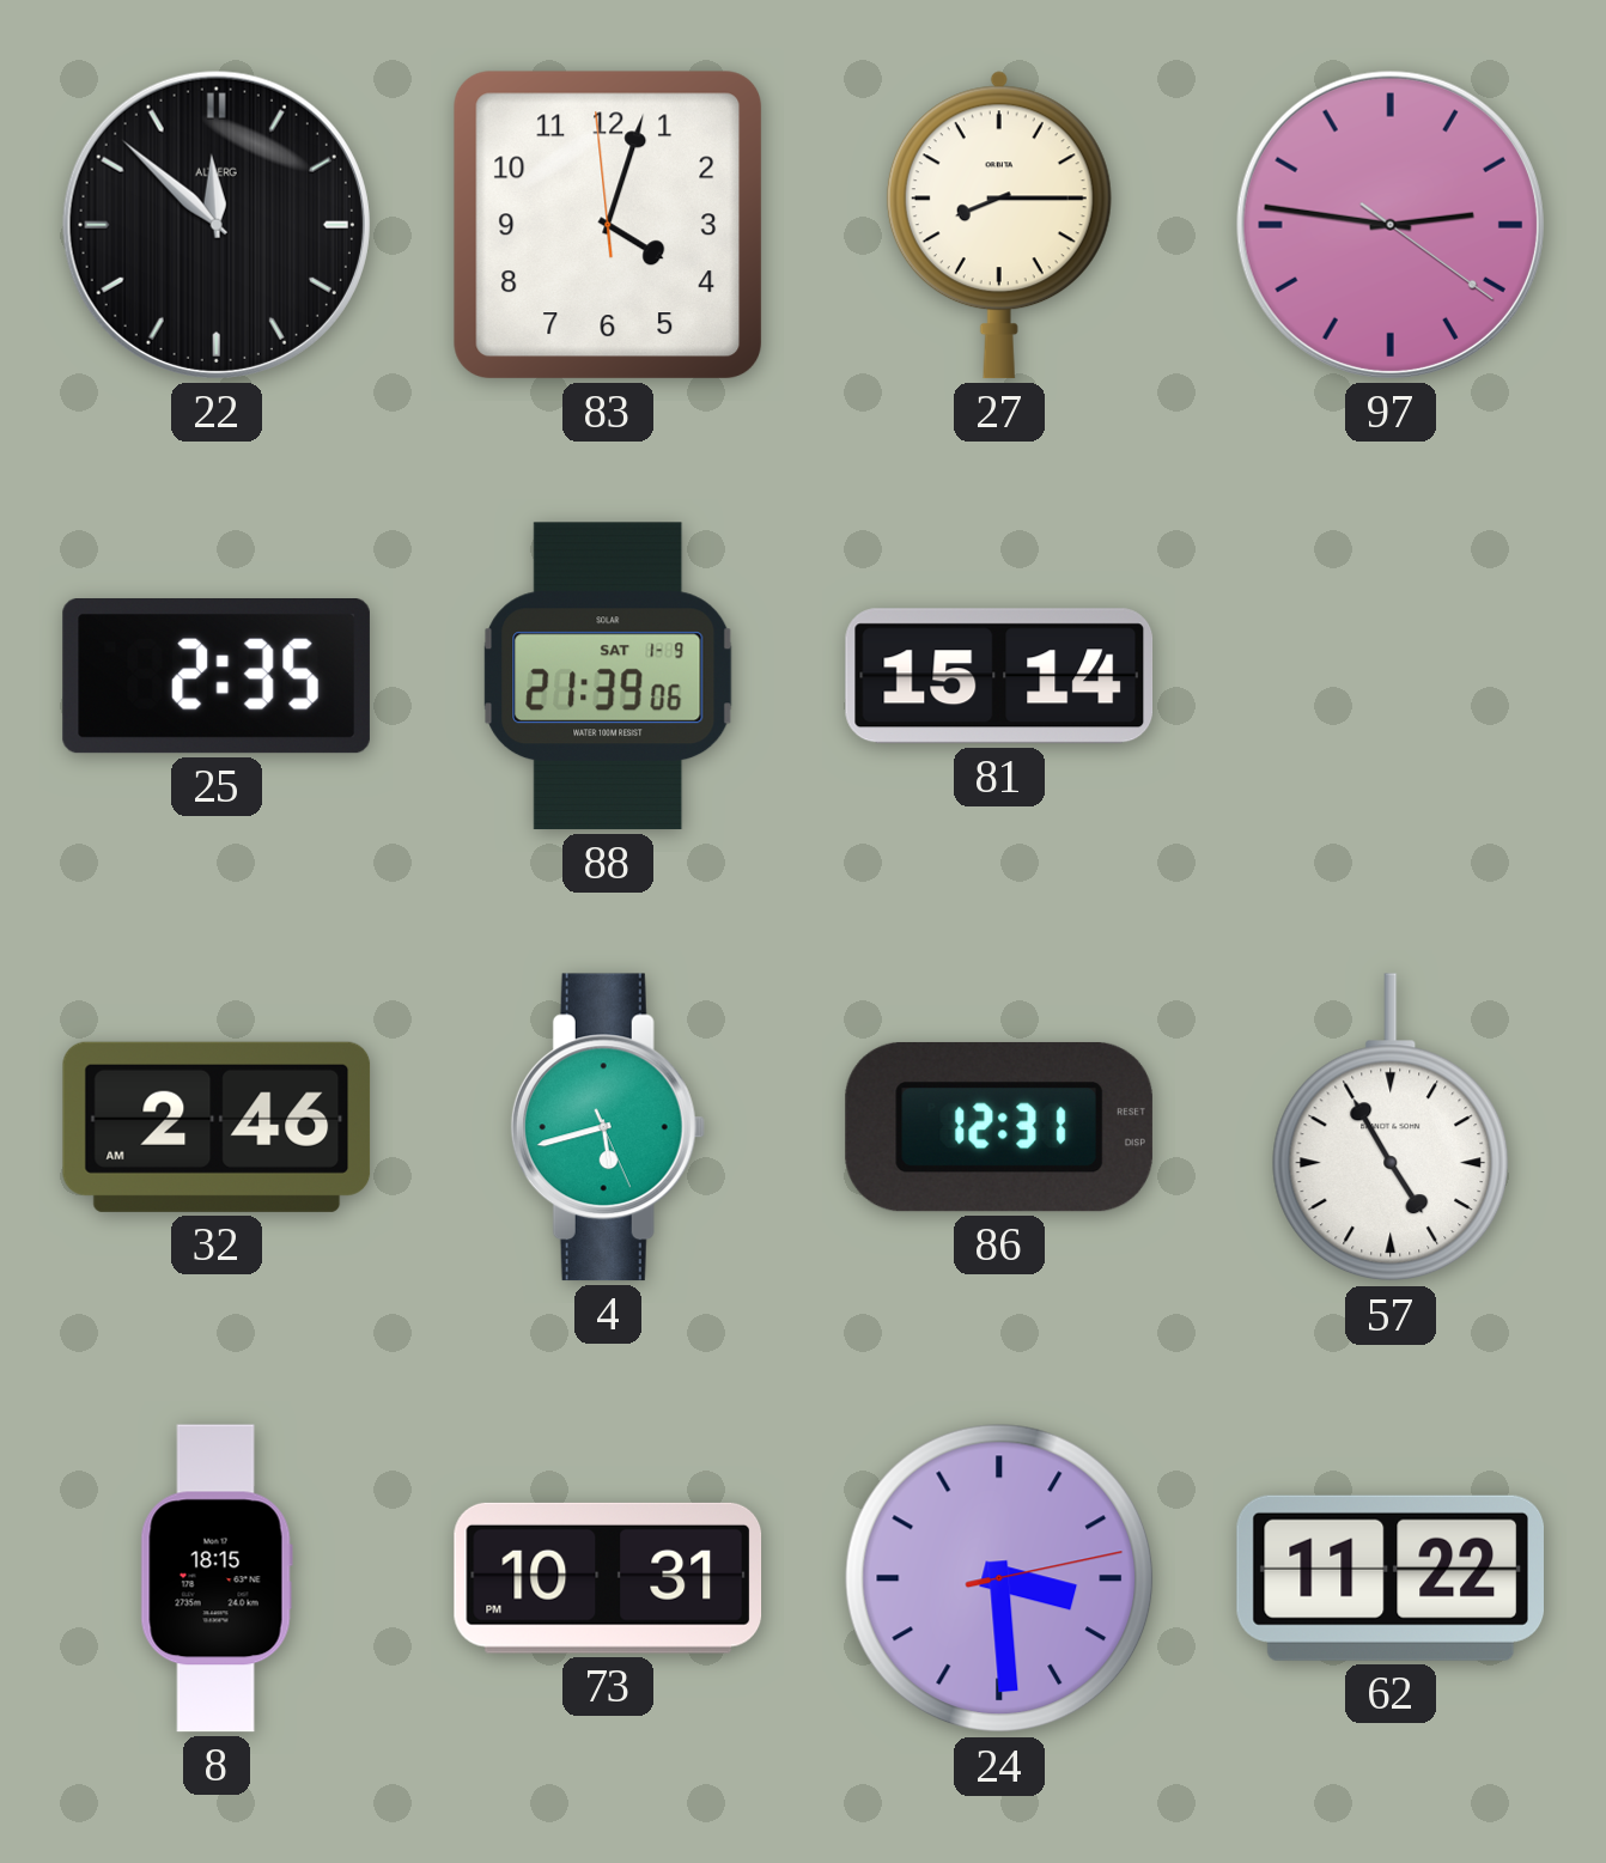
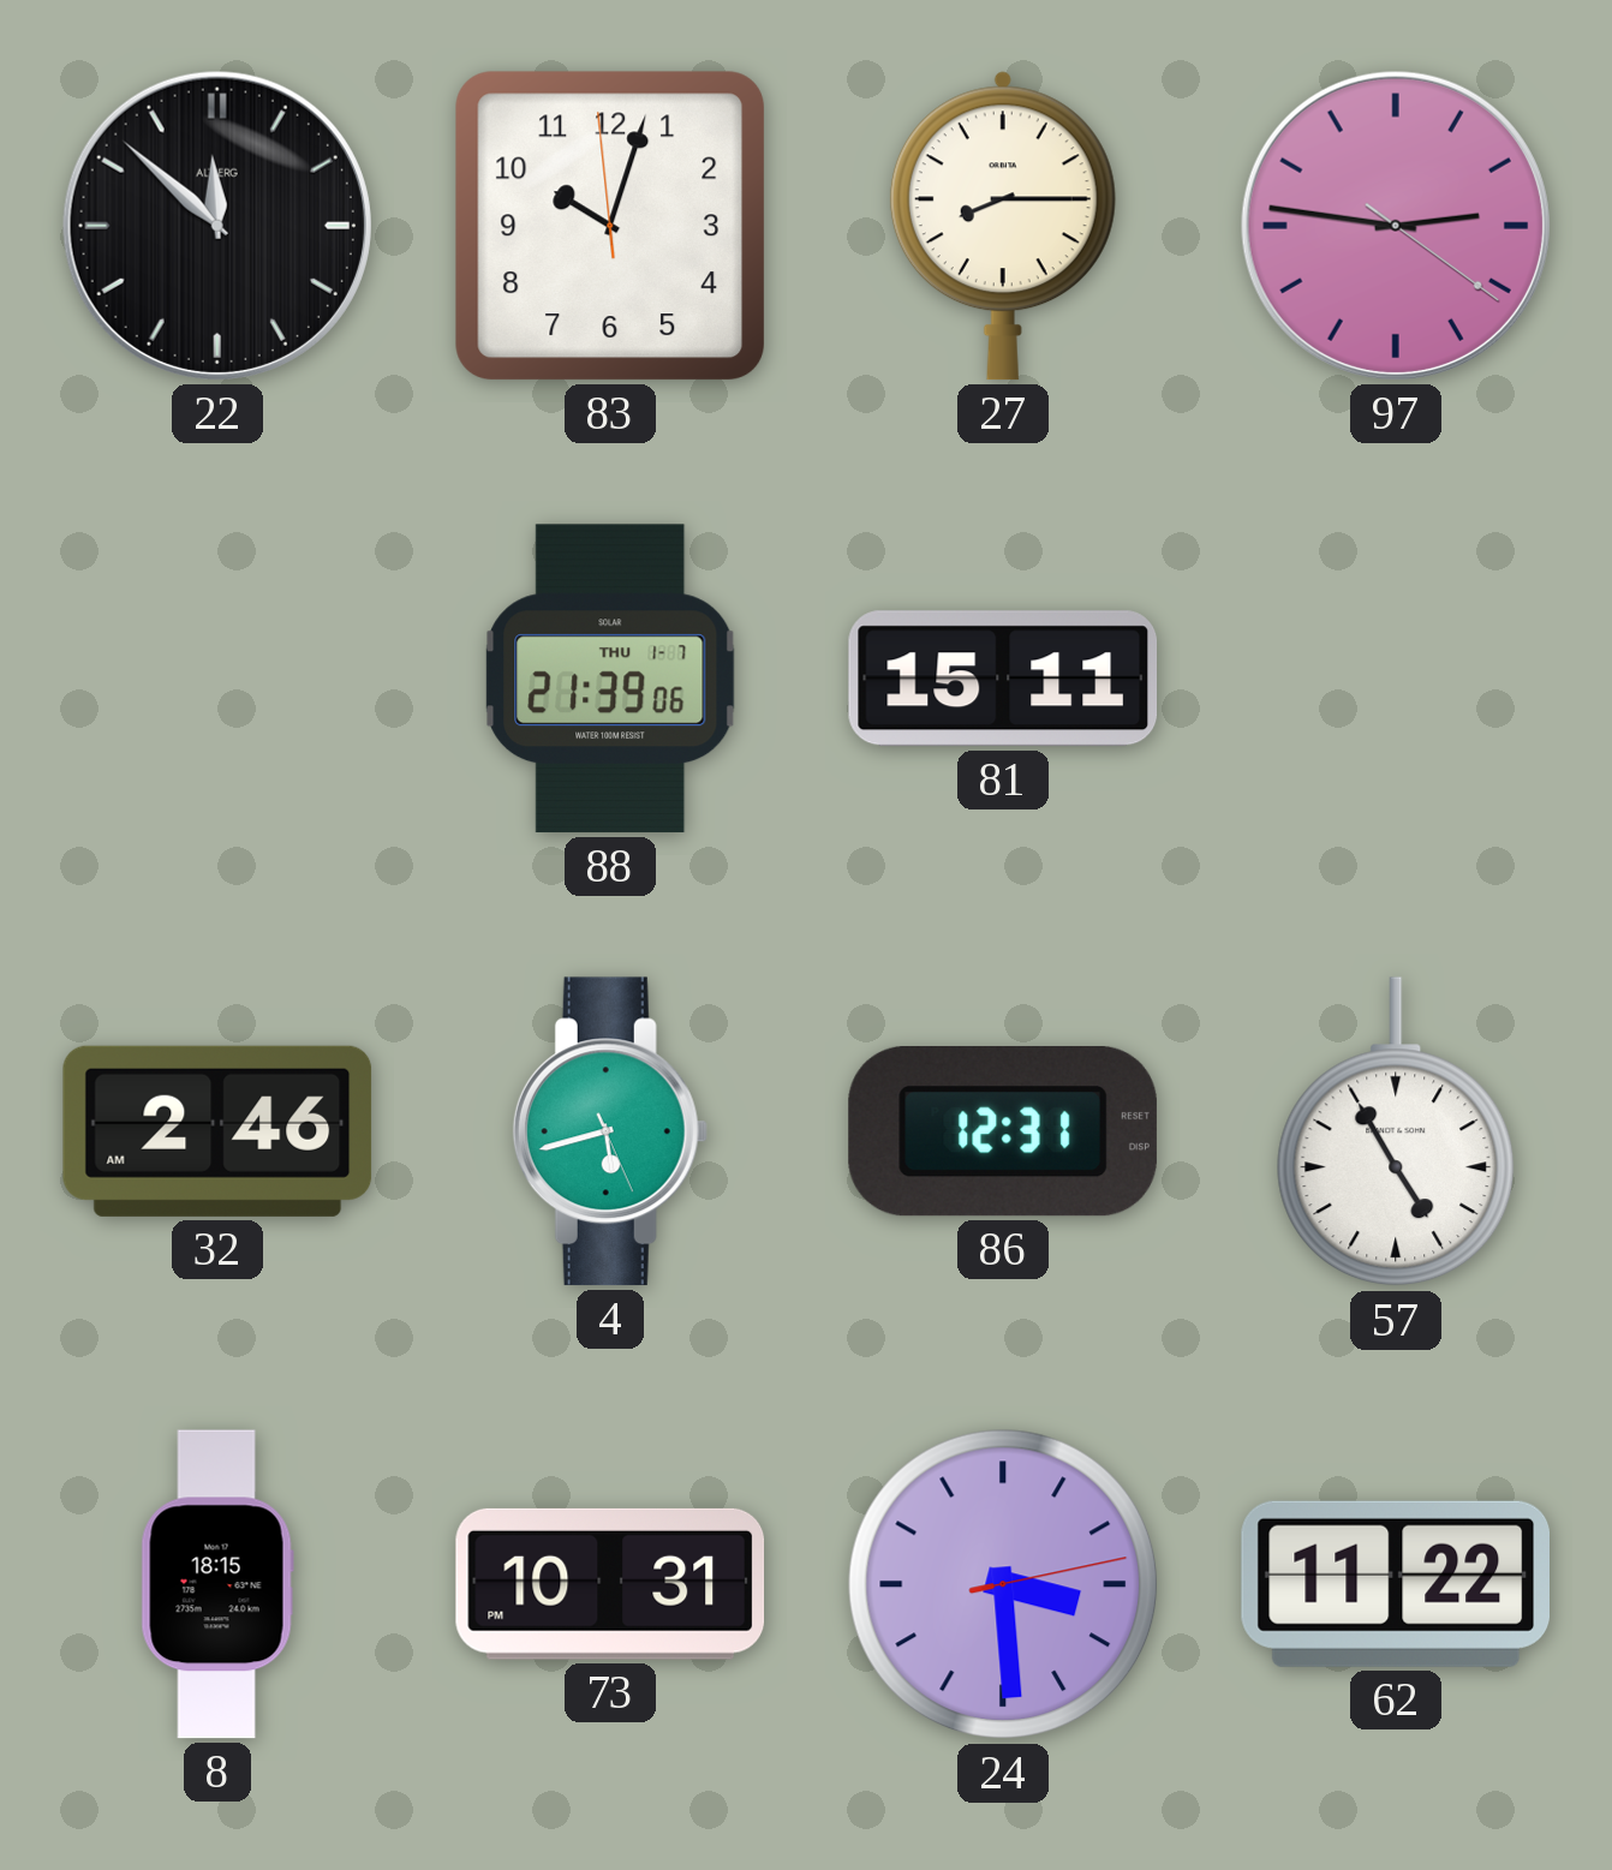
83: 4:02 -> 10:02
25: 2:35 -> none
88 date: SAT 1-9 -> THU 1-7
81: 15:14 -> 15:11
